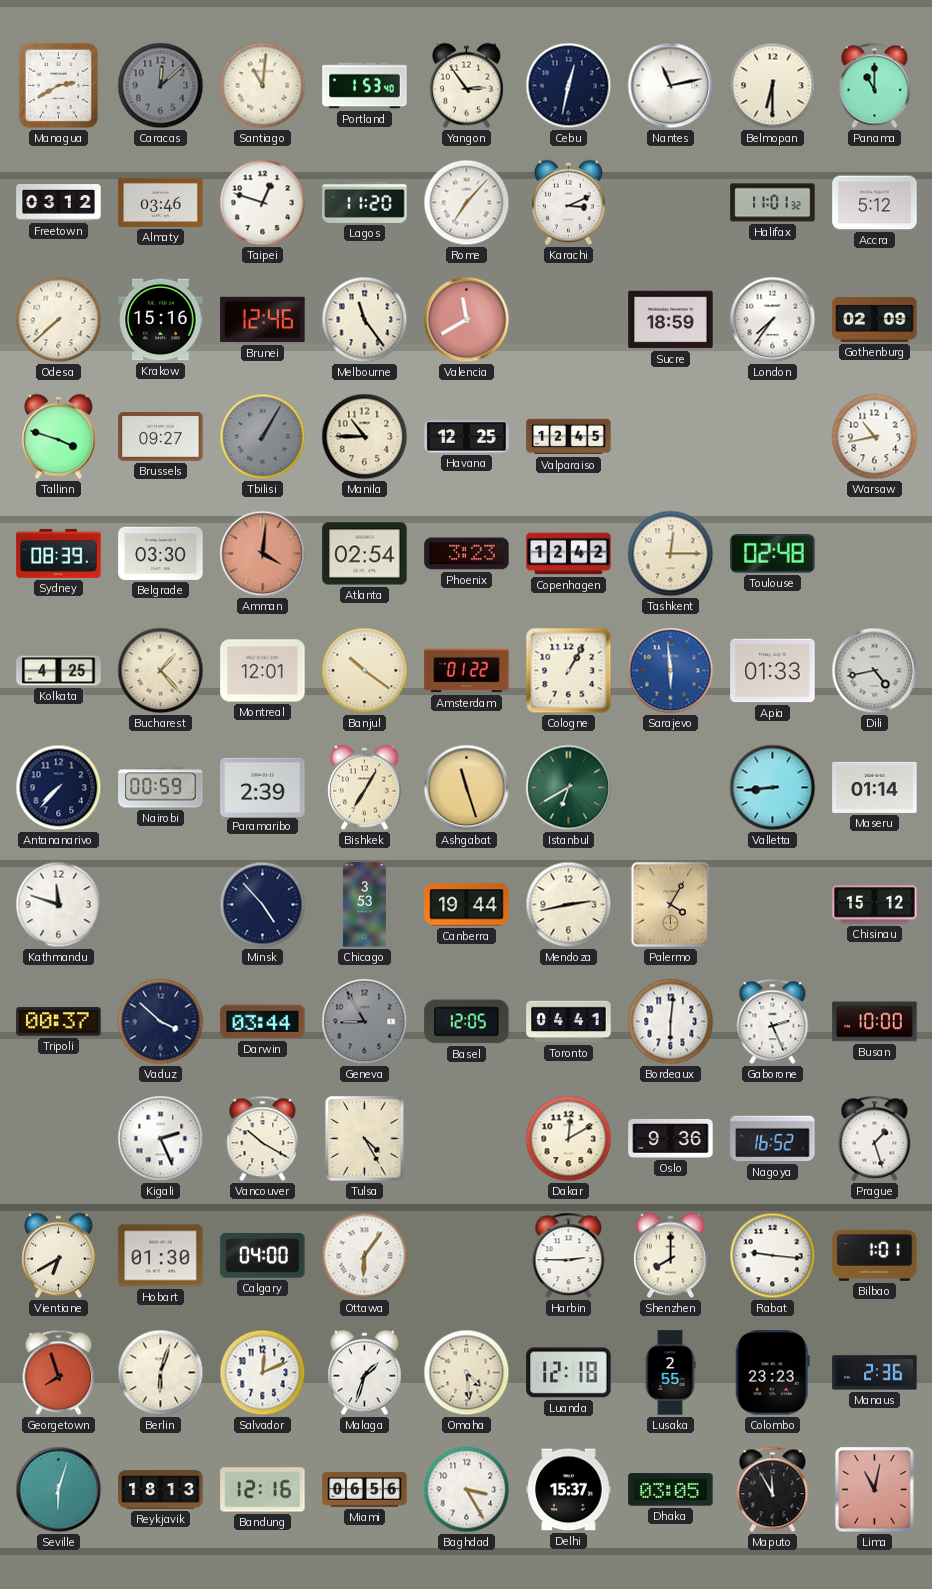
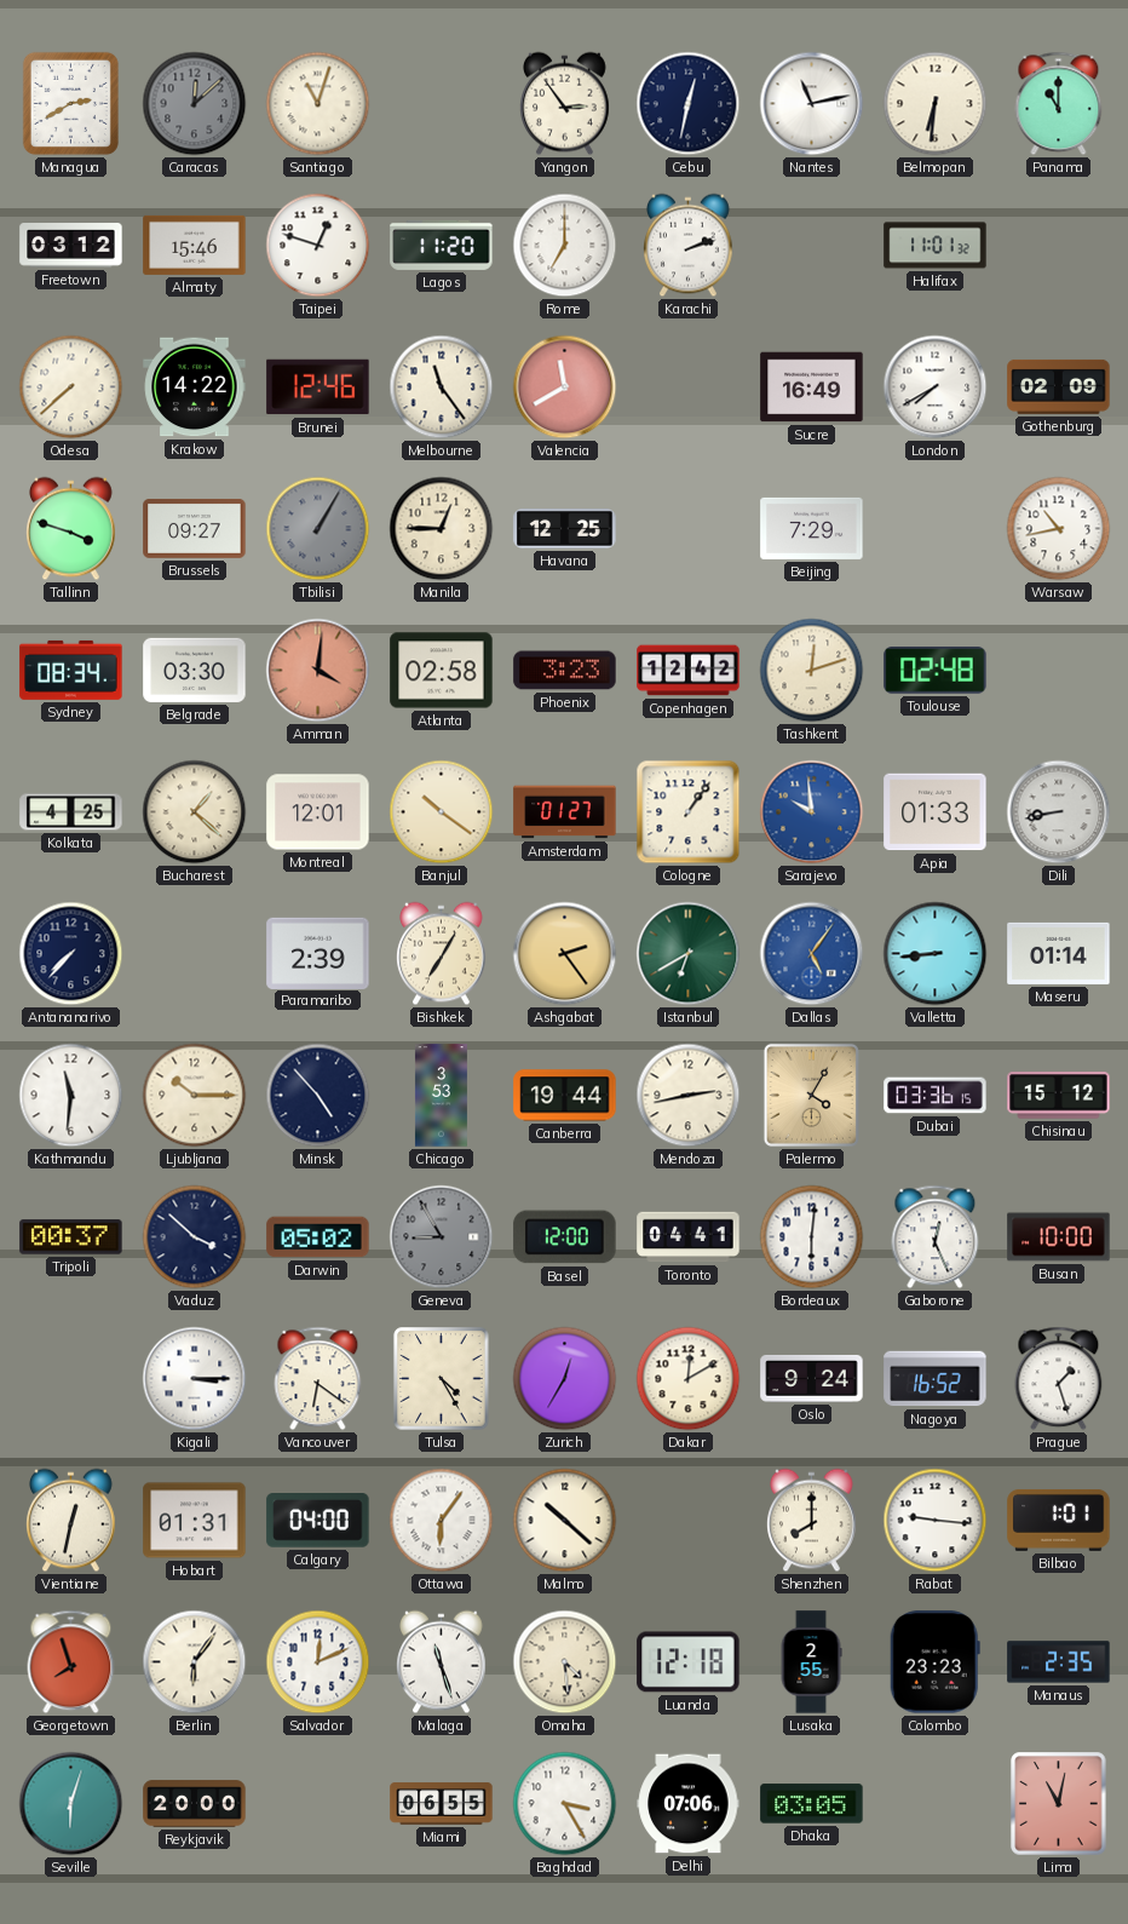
Santiago: 11:01 -> 11:03
Portland: 1:53 -> none
Belmopan: 6:30 -> 6:31
Almaty: 03:46 -> 15:46
Rome: 7:07 -> 7:00
Karachi: 3:11 -> 2:12
Accra: 5:12 -> none
Krakow: 15:16 -> 14:22
Sucre: 18:59 -> 16:49
London: 7:36 -> 7:40
Manila: 10:45 -> 12:45
Valparaiso: 12:45 -> none
Beijing: none -> 7:29
Sydney: 08:39 -> 08:34
Atlanta: 02:54 -> 02:58
Tashkent: 12:15 -> 12:12
Bucharest: 1:23 -> 1:22
Amsterdam: 01:22 -> 01:27
Cologne: 1:05 -> 1:06
Sarajevo: 5:59 -> 9:59
Dili: 4:43 -> 8:43
Nairobi: 00:59 -> none
Ashgabat: 11:27 -> 2:24
Dallas: none -> 5:06
Kathmandu: 11:48 -> 11:31
Ljubljana: none -> 10:15
Dubai: none -> 03:36
Darwin: 03:44 -> 05:02
Basel: 12:05 -> 12:00
Gaborone: 2:26 -> 12:26
Kigali: 2:26 -> 3:15
Vancouver: 10:20 -> 6:21
Zurich: none -> 12:35
Oslo: 9:36 -> 9:24
Vientiane: 6:40 -> 12:32
Hobart: 01:30 -> 01:31
Malmo: none -> 10:22
Harbin: 2:45 -> none
Berlin: 6:03 -> 6:06
Malaga: 1:33 -> 11:27
Manaus: 2:36 -> 2:35
Reykjavik: 18:13 -> 20:00
Bandung: 12:16 -> none
Miami: 06:56 -> 06:55
Delhi: 15:37 -> 07:06
Maputo: 11:55 -> none
